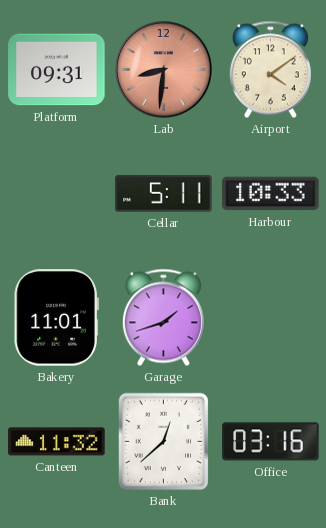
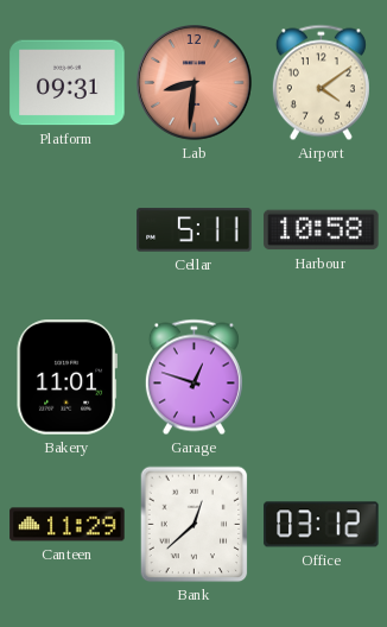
Harbour: 10:33 -> 10:58
Garage: 1:42 -> 12:48
Canteen: 11:32 -> 11:29
Office: 03:16 -> 03:12
